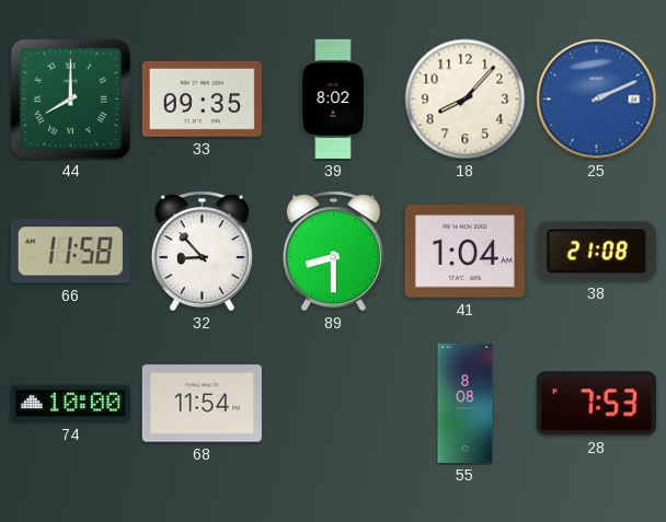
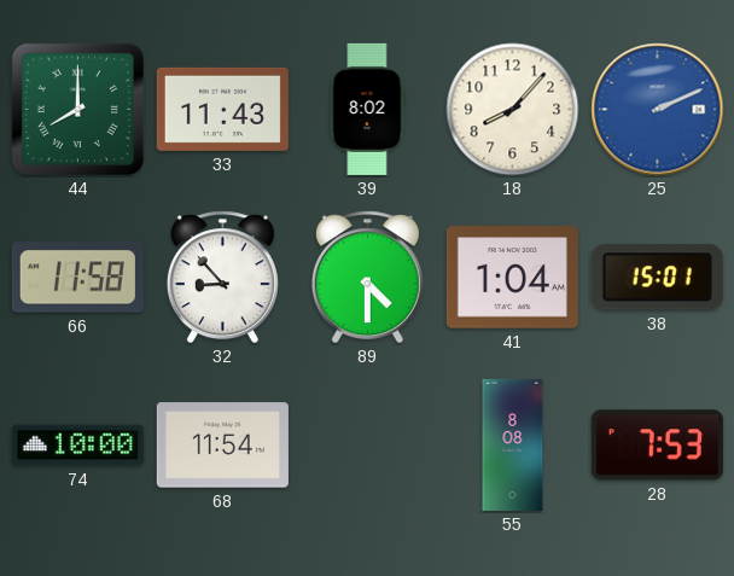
33: 09:35 -> 11:43
89: 8:30 -> 4:30
38: 21:08 -> 15:01
